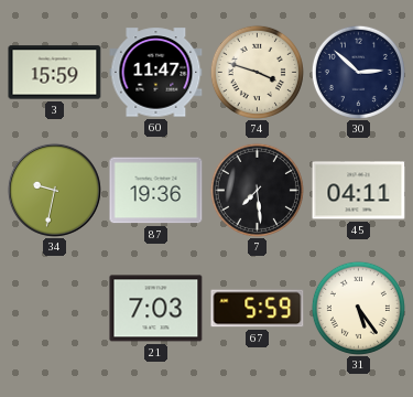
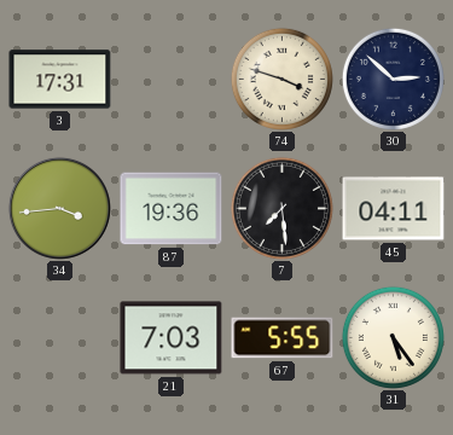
3: 15:59 -> 17:31
60: 11:47 -> none
34: 9:32 -> 3:44
67: 5:59 -> 5:55
